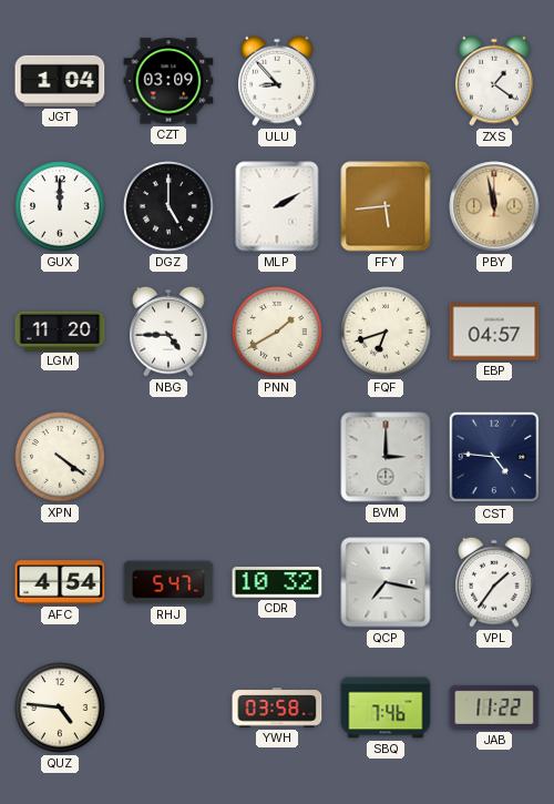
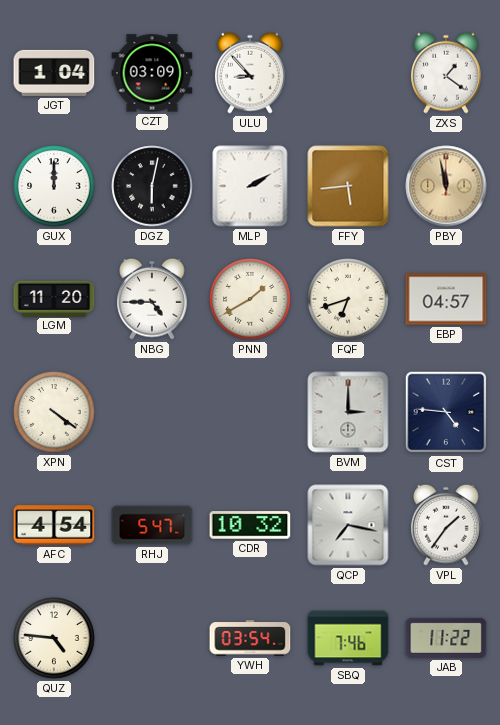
DGZ: 5:00 -> 6:02
YWH: 03:58 -> 03:54
